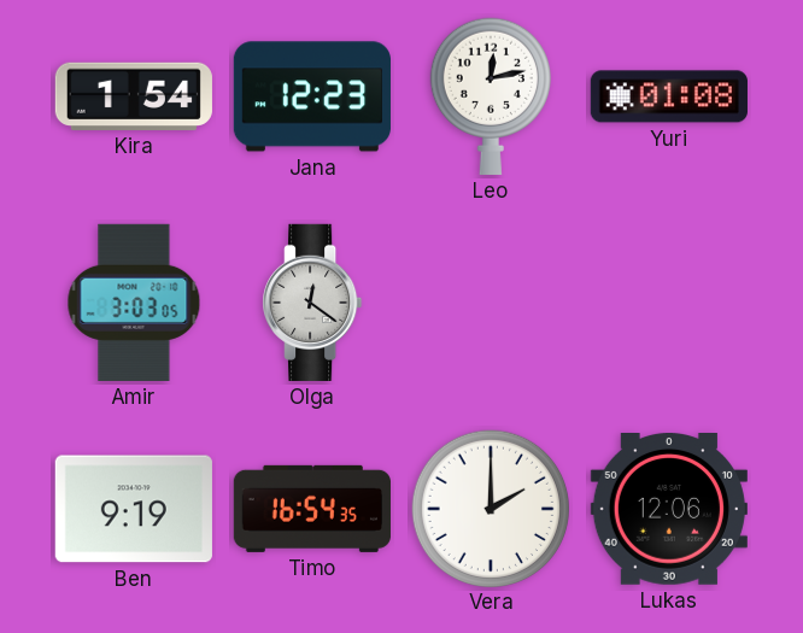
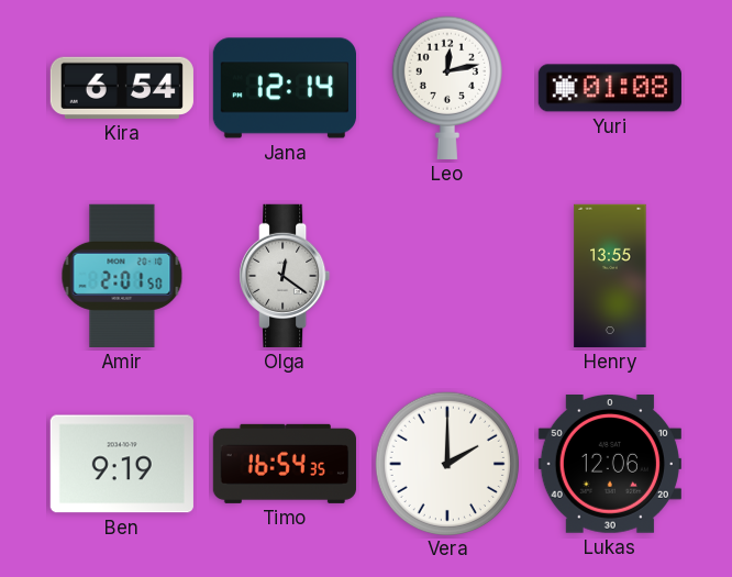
Kira: 1:54 -> 6:54
Jana: 12:23 -> 12:14
Amir: 3:03 -> 2:01
Henry: none -> 13:55
